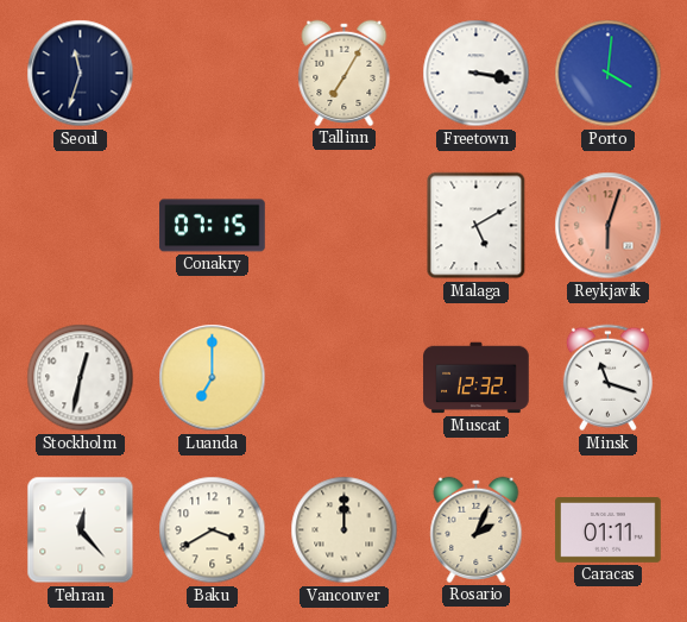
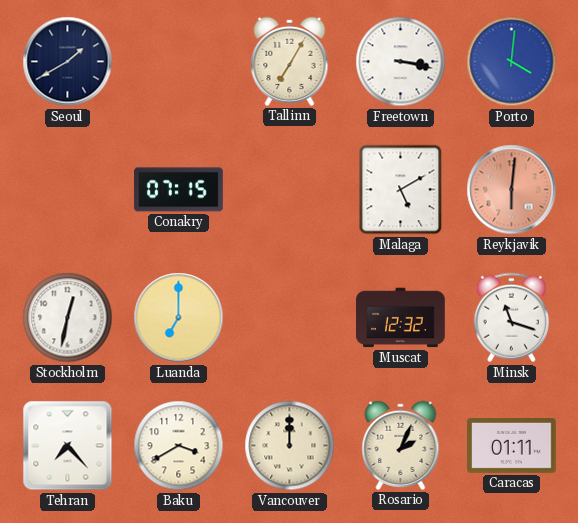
Seoul: 11:33 -> 1:40
Reykjavik: 6:03 -> 6:01
Tehran: 12:23 -> 7:23
